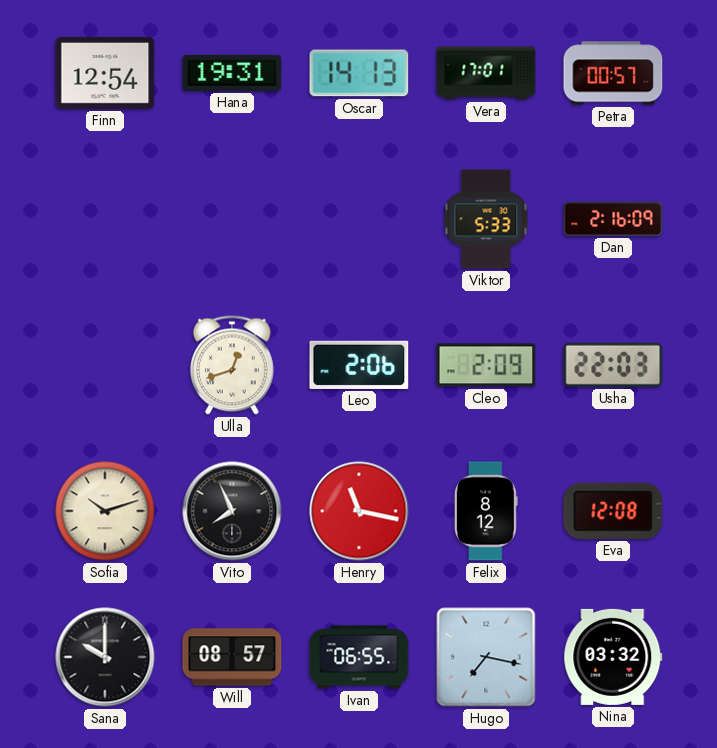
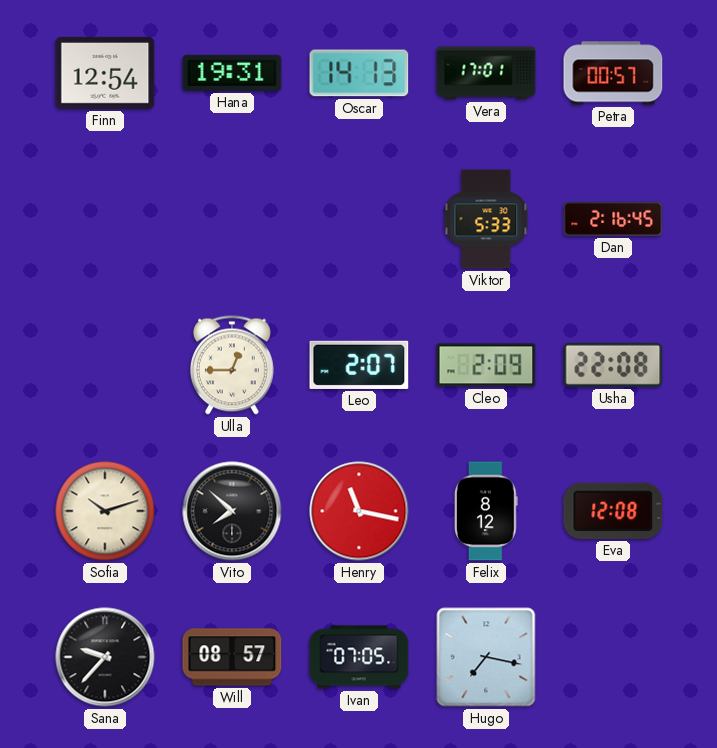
Dan: 2:16:09 -> 2:16:45
Ulla: 12:42 -> 12:45
Leo: 2:06 -> 2:07
Usha: 22:03 -> 22:08
Vito: 7:56 -> 7:52
Sana: 10:00 -> 9:37
Ivan: 06:55 -> 07:05
Nina: 03:32 -> none
